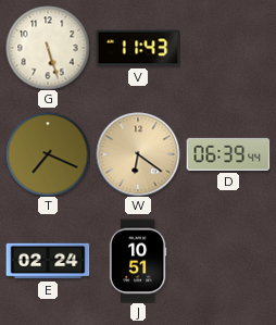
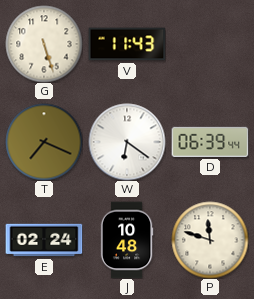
W dial: champagne -> white
J: 10:51 -> 10:48
P: none -> 11:48
